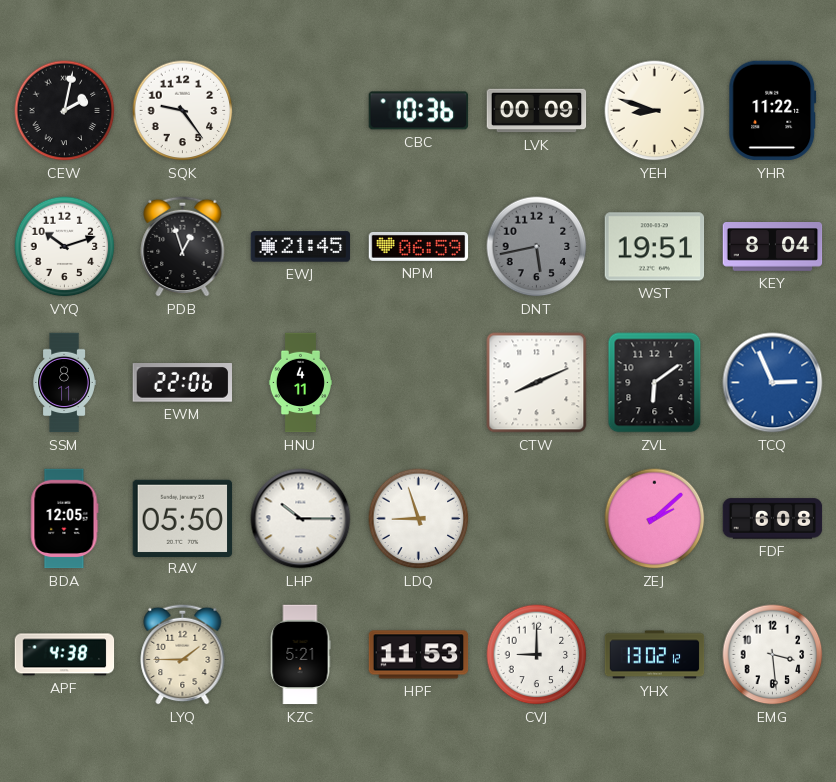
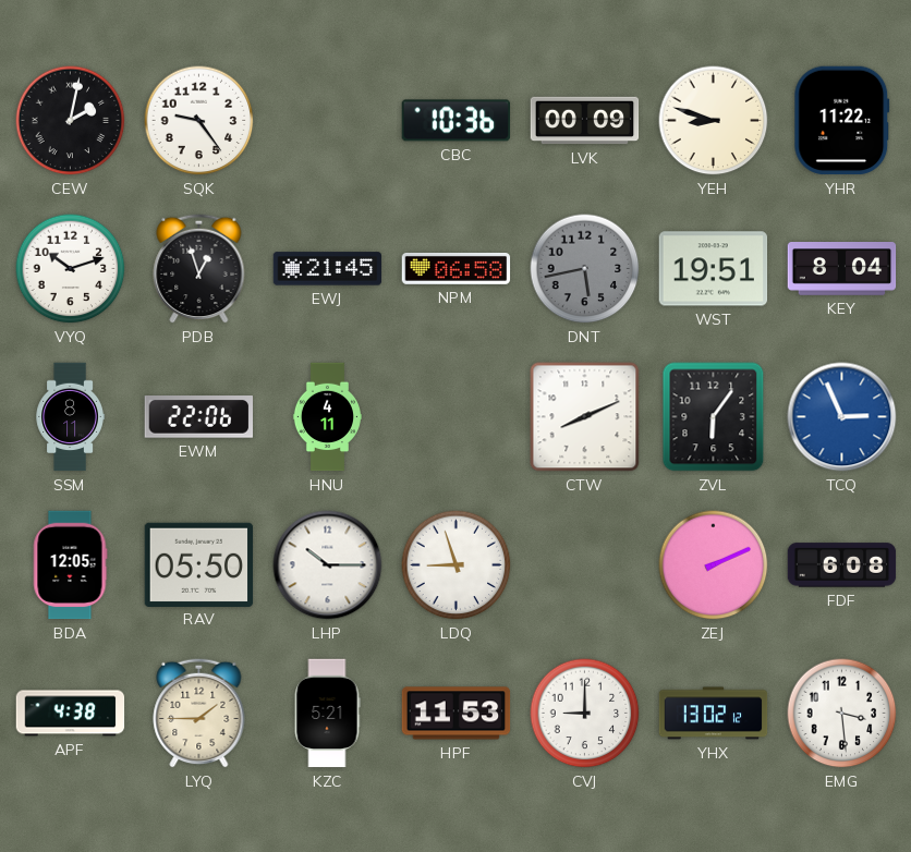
NPM: 06:59 -> 06:58
ZVL: 6:09 -> 6:06
ZEJ: 2:08 -> 2:11
